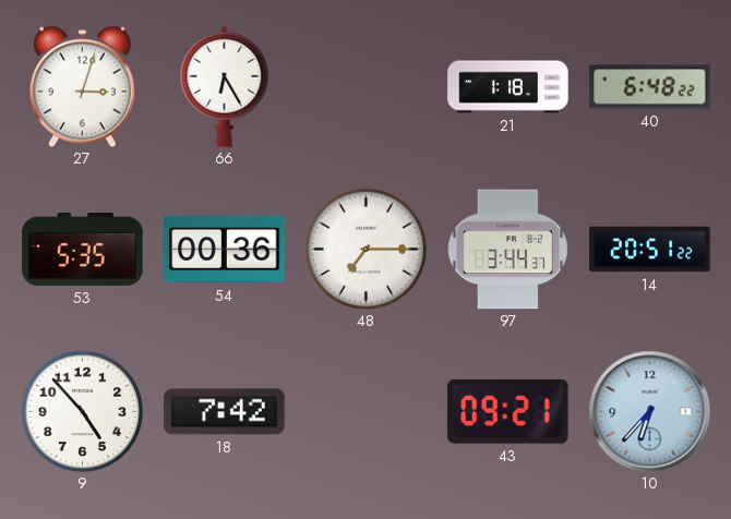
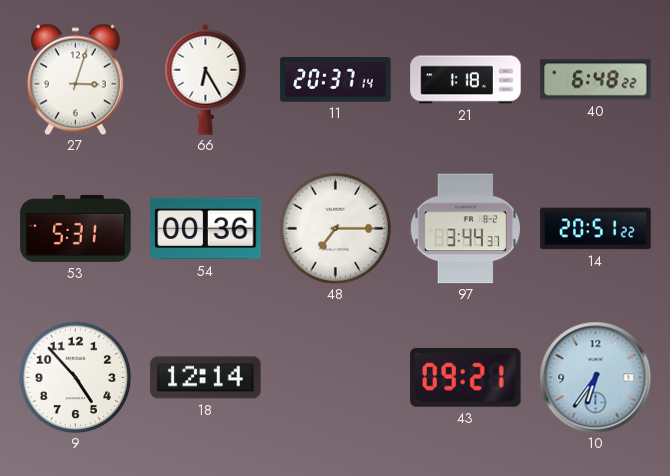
11: none -> 20:37
53: 5:35 -> 5:31
18: 7:42 -> 12:14
10: 6:37 -> 6:36
